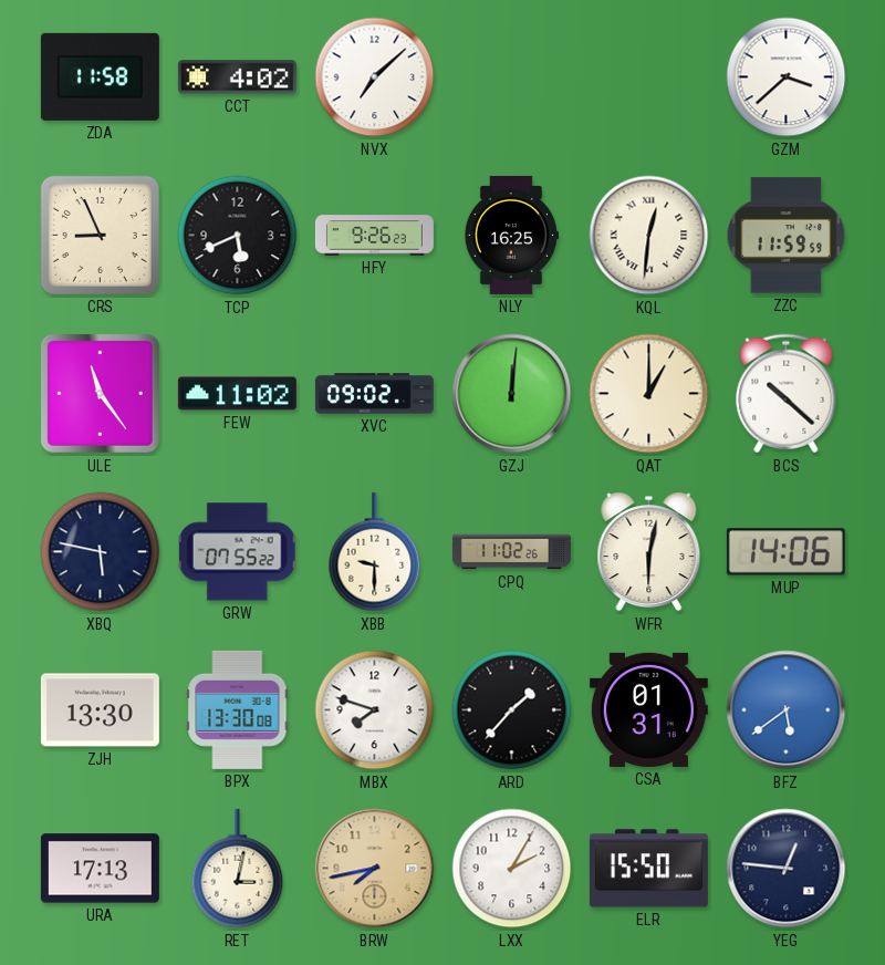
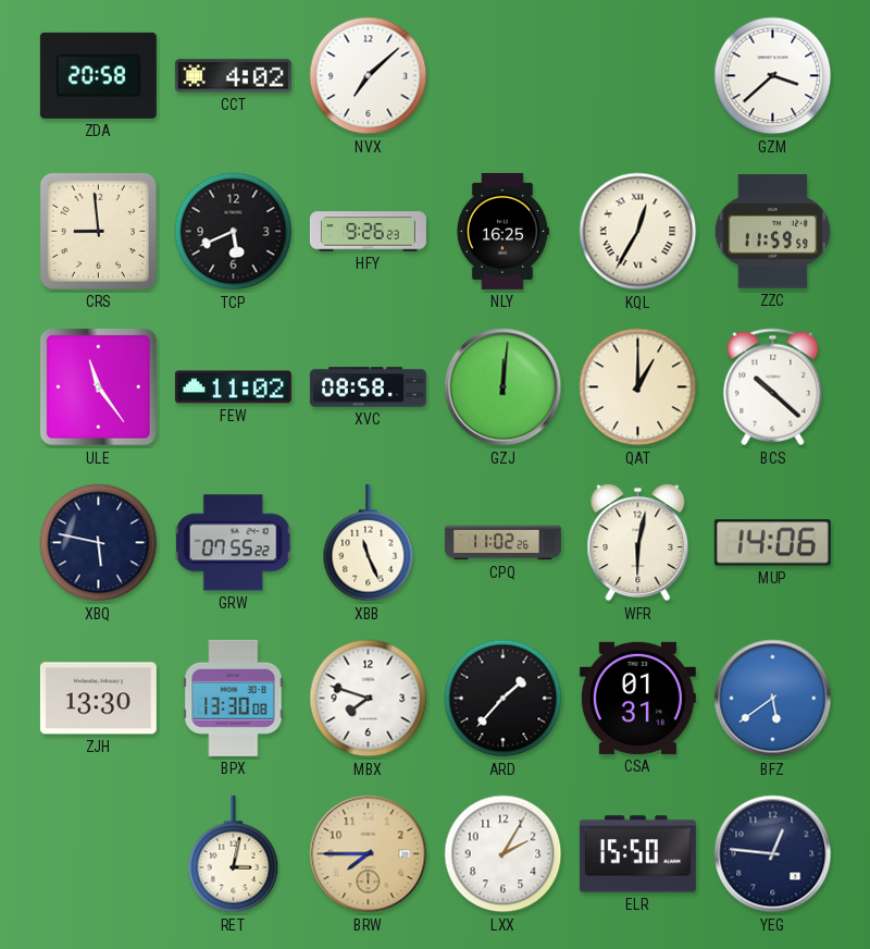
ZDA: 11:58 -> 20:58
CRS: 8:56 -> 8:59
KQL: 12:31 -> 12:35
XVC: 09:02 -> 08:58
XBB: 9:30 -> 11:26
URA: 17:13 -> none
BRW: 7:43 -> 7:45
